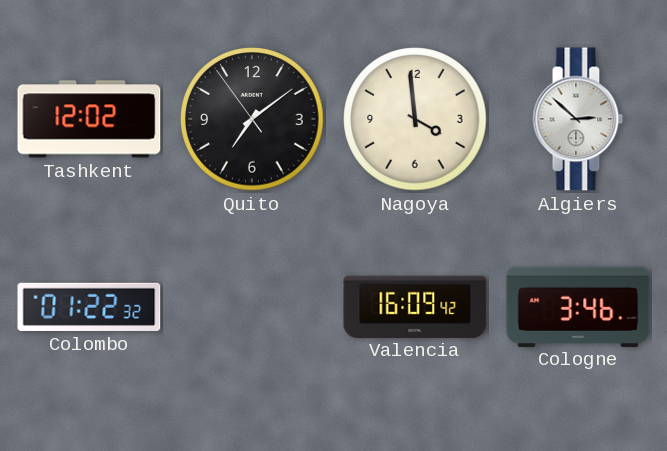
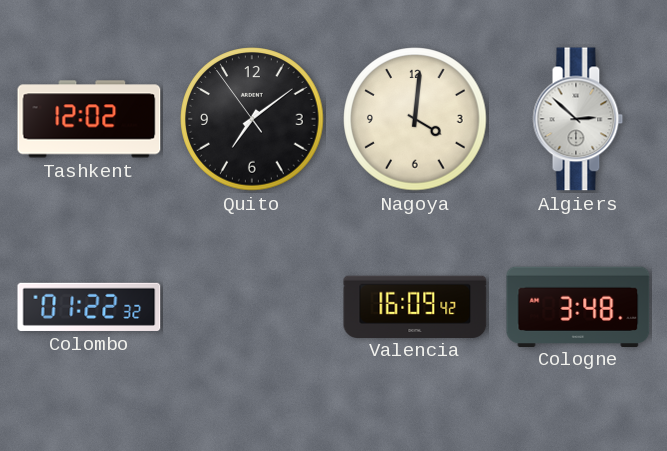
Nagoya: 3:59 -> 4:01
Cologne: 3:46 -> 3:48
